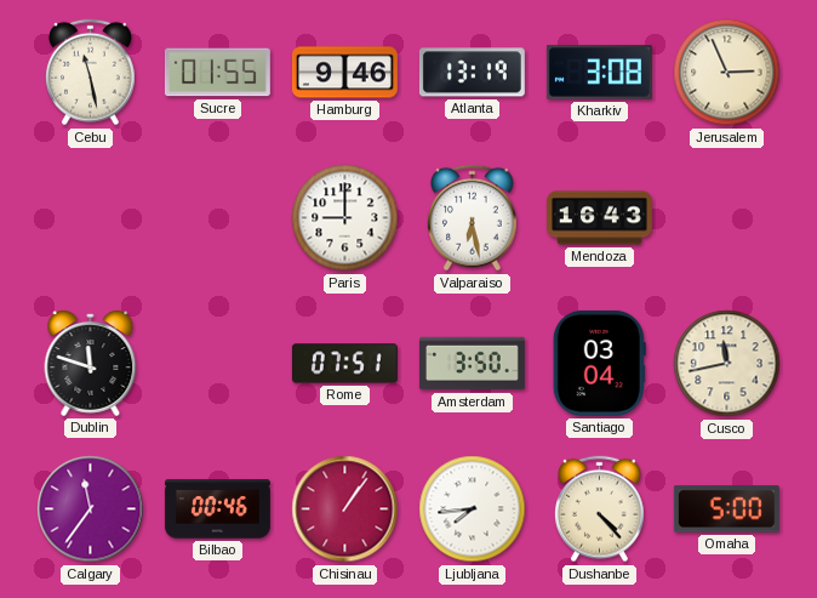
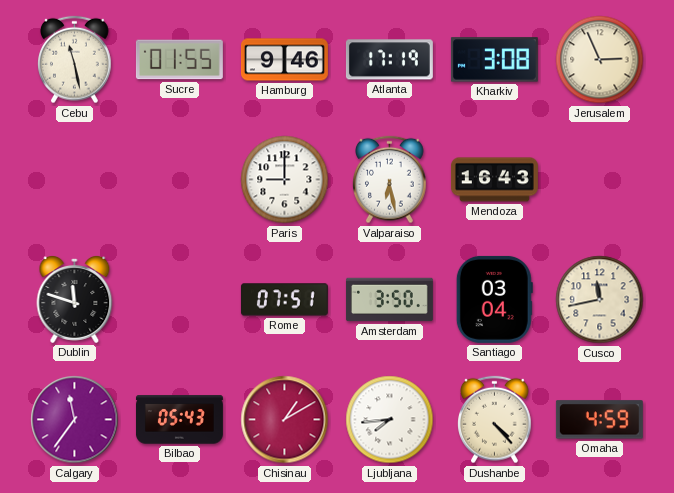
Atlanta: 13:19 -> 17:19
Bilbao: 00:46 -> 05:43
Chisinau: 1:06 -> 1:10
Omaha: 5:00 -> 4:59
